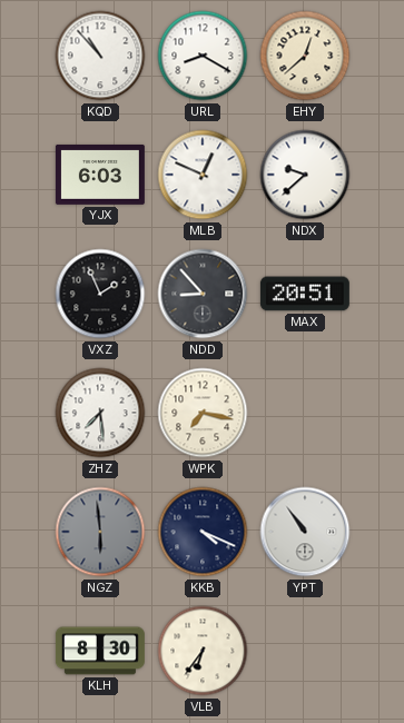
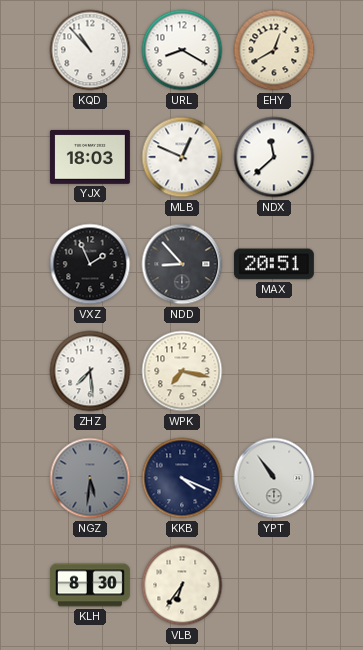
EHY: 12:38 -> 12:40
YJX: 6:03 -> 18:03
NDX: 9:38 -> 11:38
NGZ: 5:59 -> 5:31
